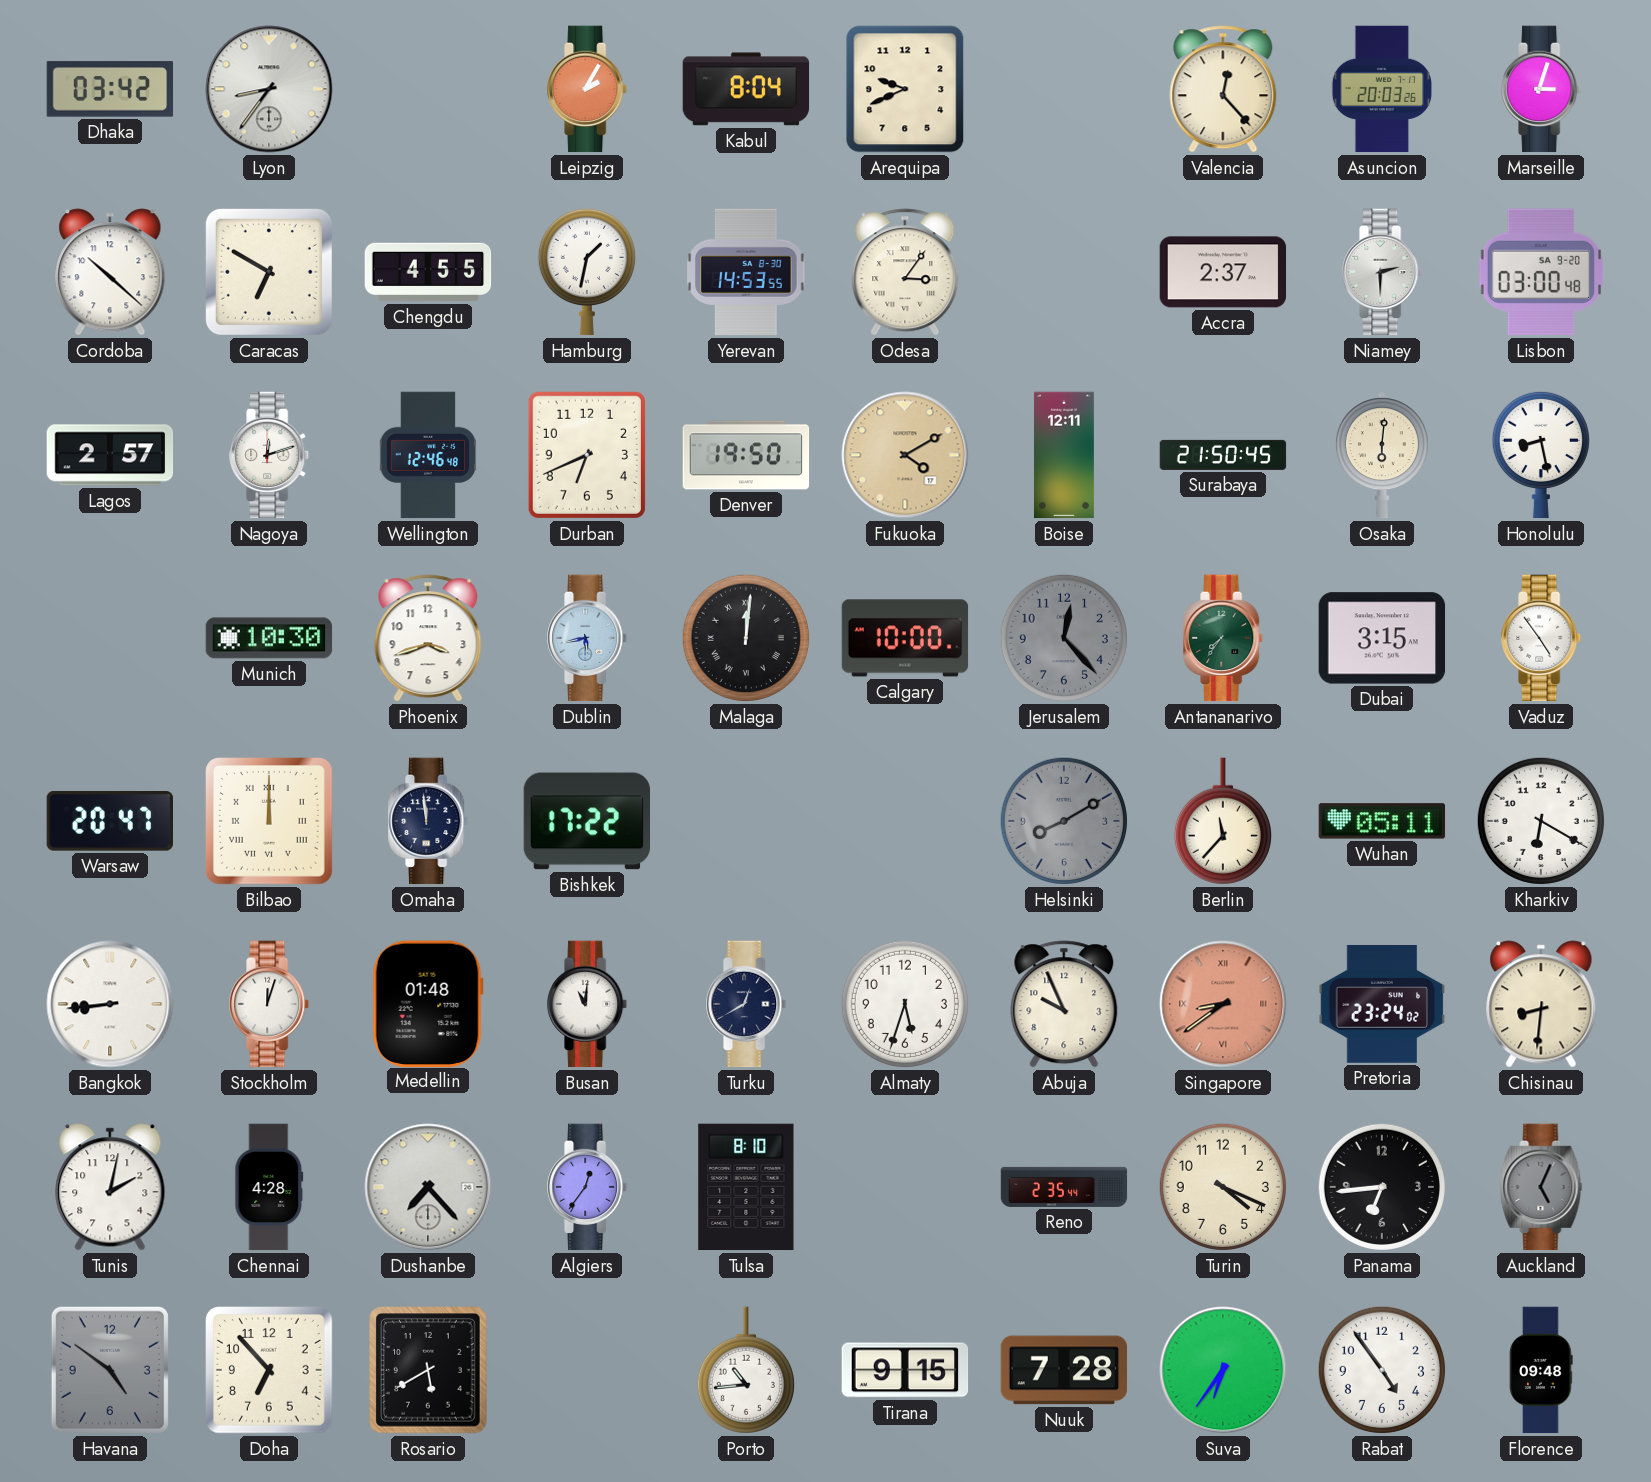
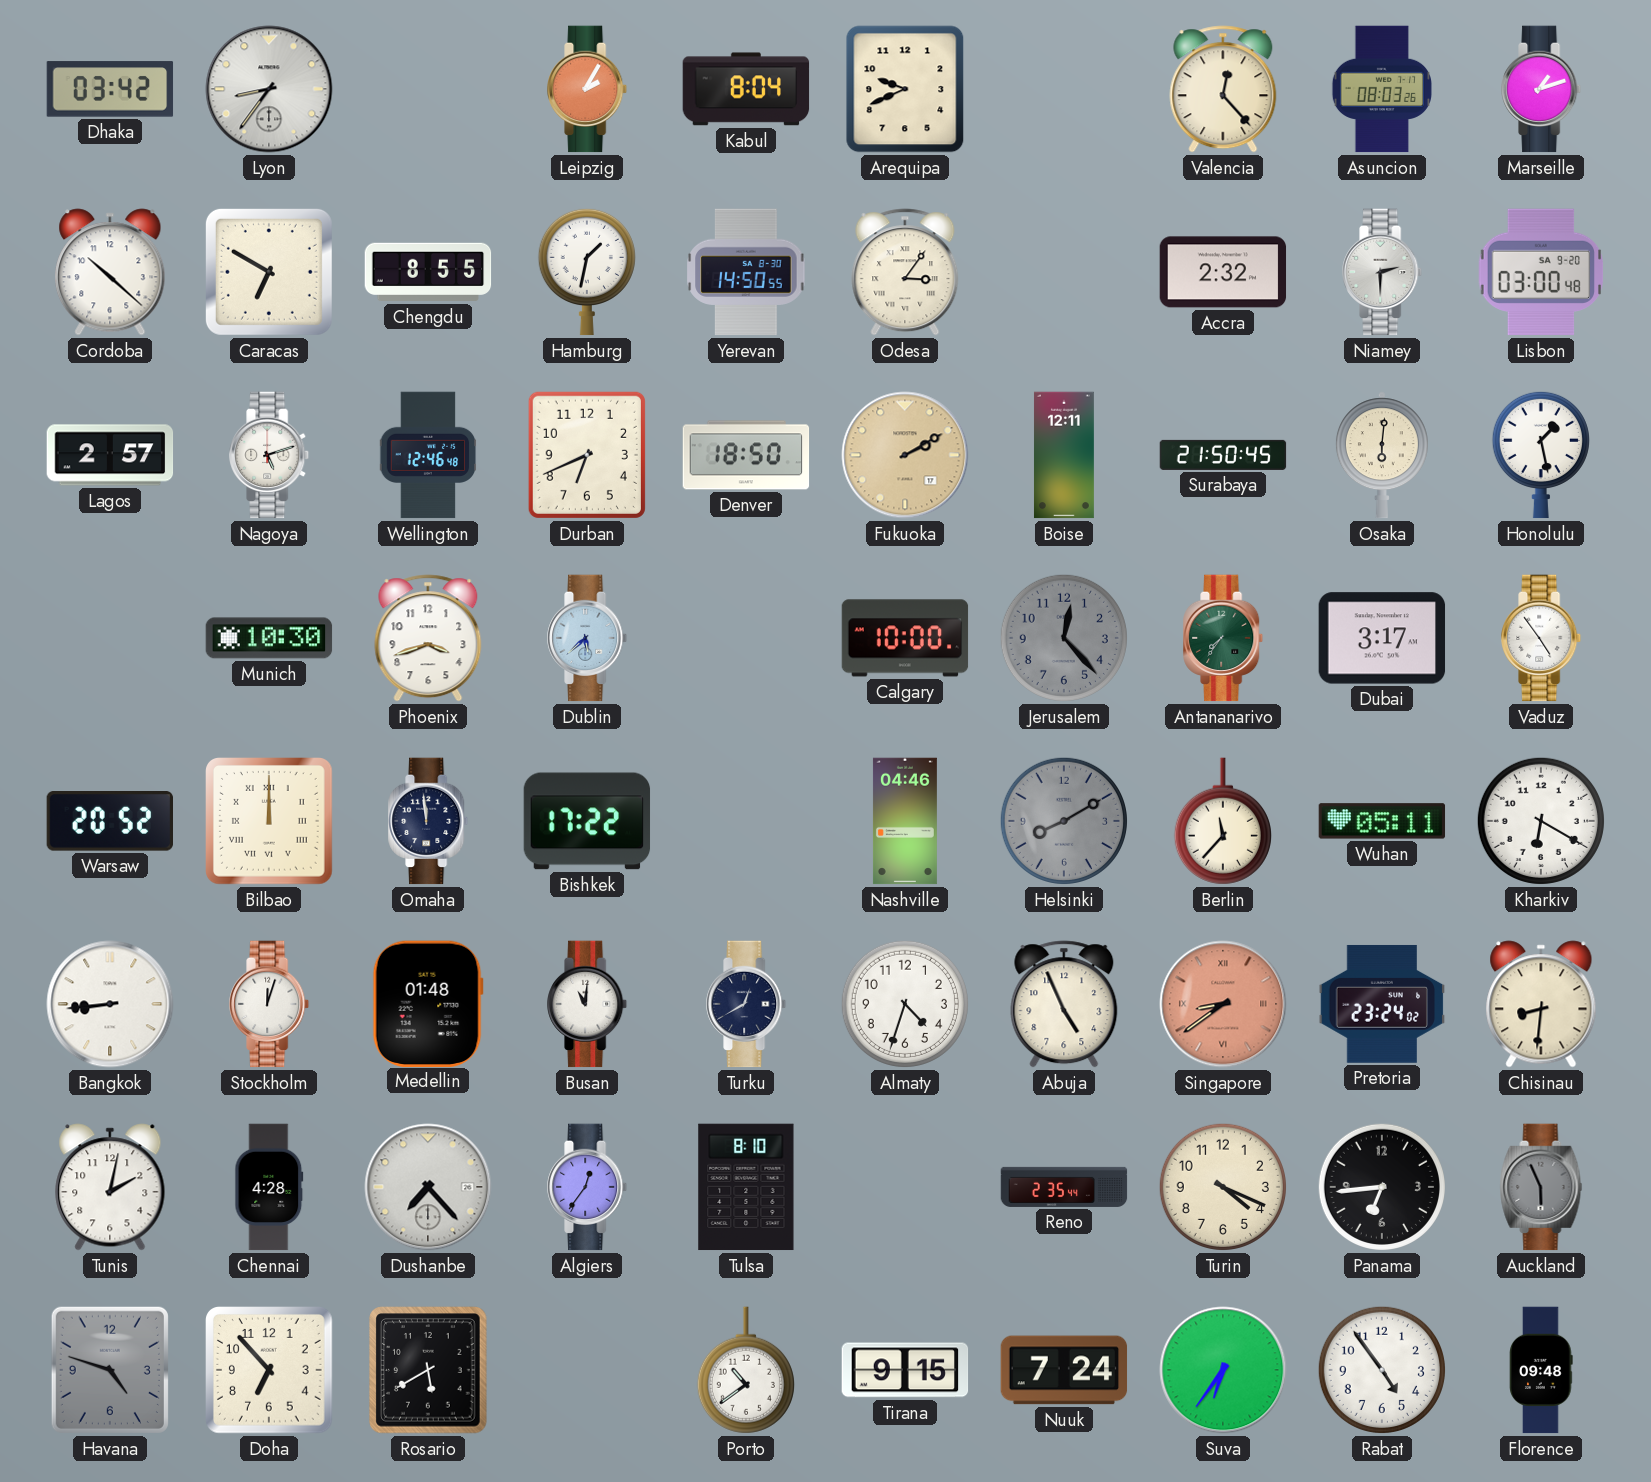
Asuncion: 20:03 -> 08:03
Marseille: 3:03 -> 1:12
Chengdu: 4:55 -> 8:55
Yerevan: 14:53 -> 14:50
Accra: 2:37 -> 2:32
Nagoya: 12:12 -> 5:12
Denver: 19:50 -> 18:50
Fukuoka: 4:10 -> 2:10
Honolulu: 8:28 -> 1:28
Dublin: 5:43 -> 5:38
Malaga: 12:01 -> none
Dubai: 3:15 -> 3:17
Warsaw: 20:47 -> 20:52
Nashville: none -> 04:46
Almaty: 5:33 -> 4:33
Abuja: 9:56 -> 4:56
Auckland: 5:04 -> 5:56
Havana: 4:51 -> 4:48
Porto: 10:44 -> 10:39
Nuuk: 7:28 -> 7:24
